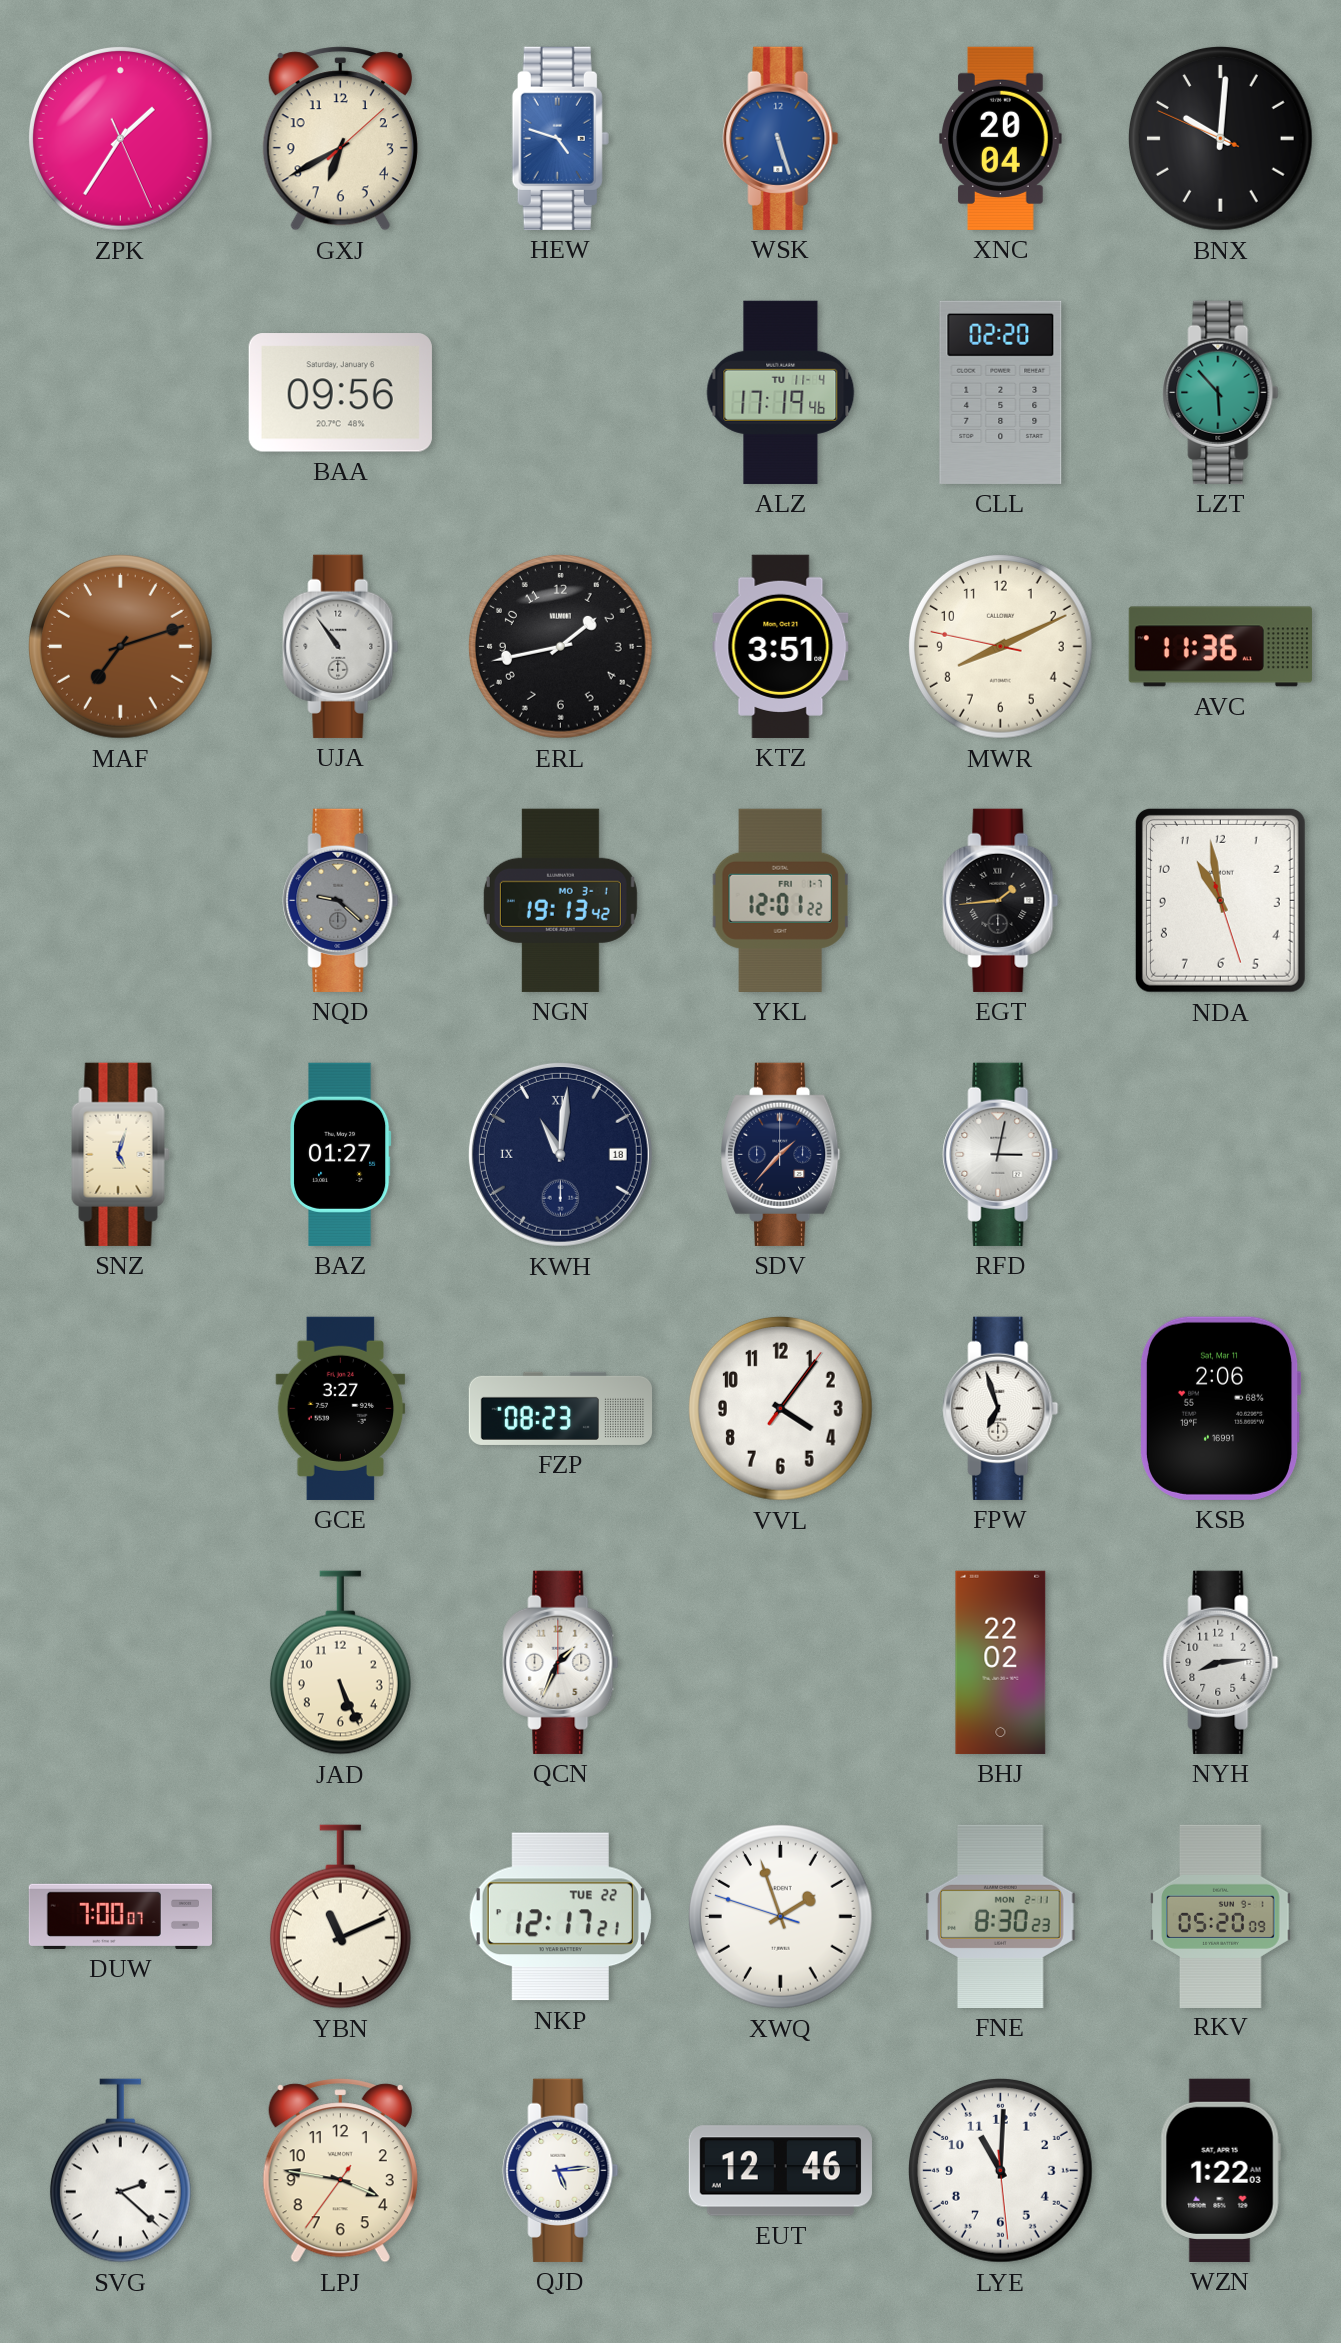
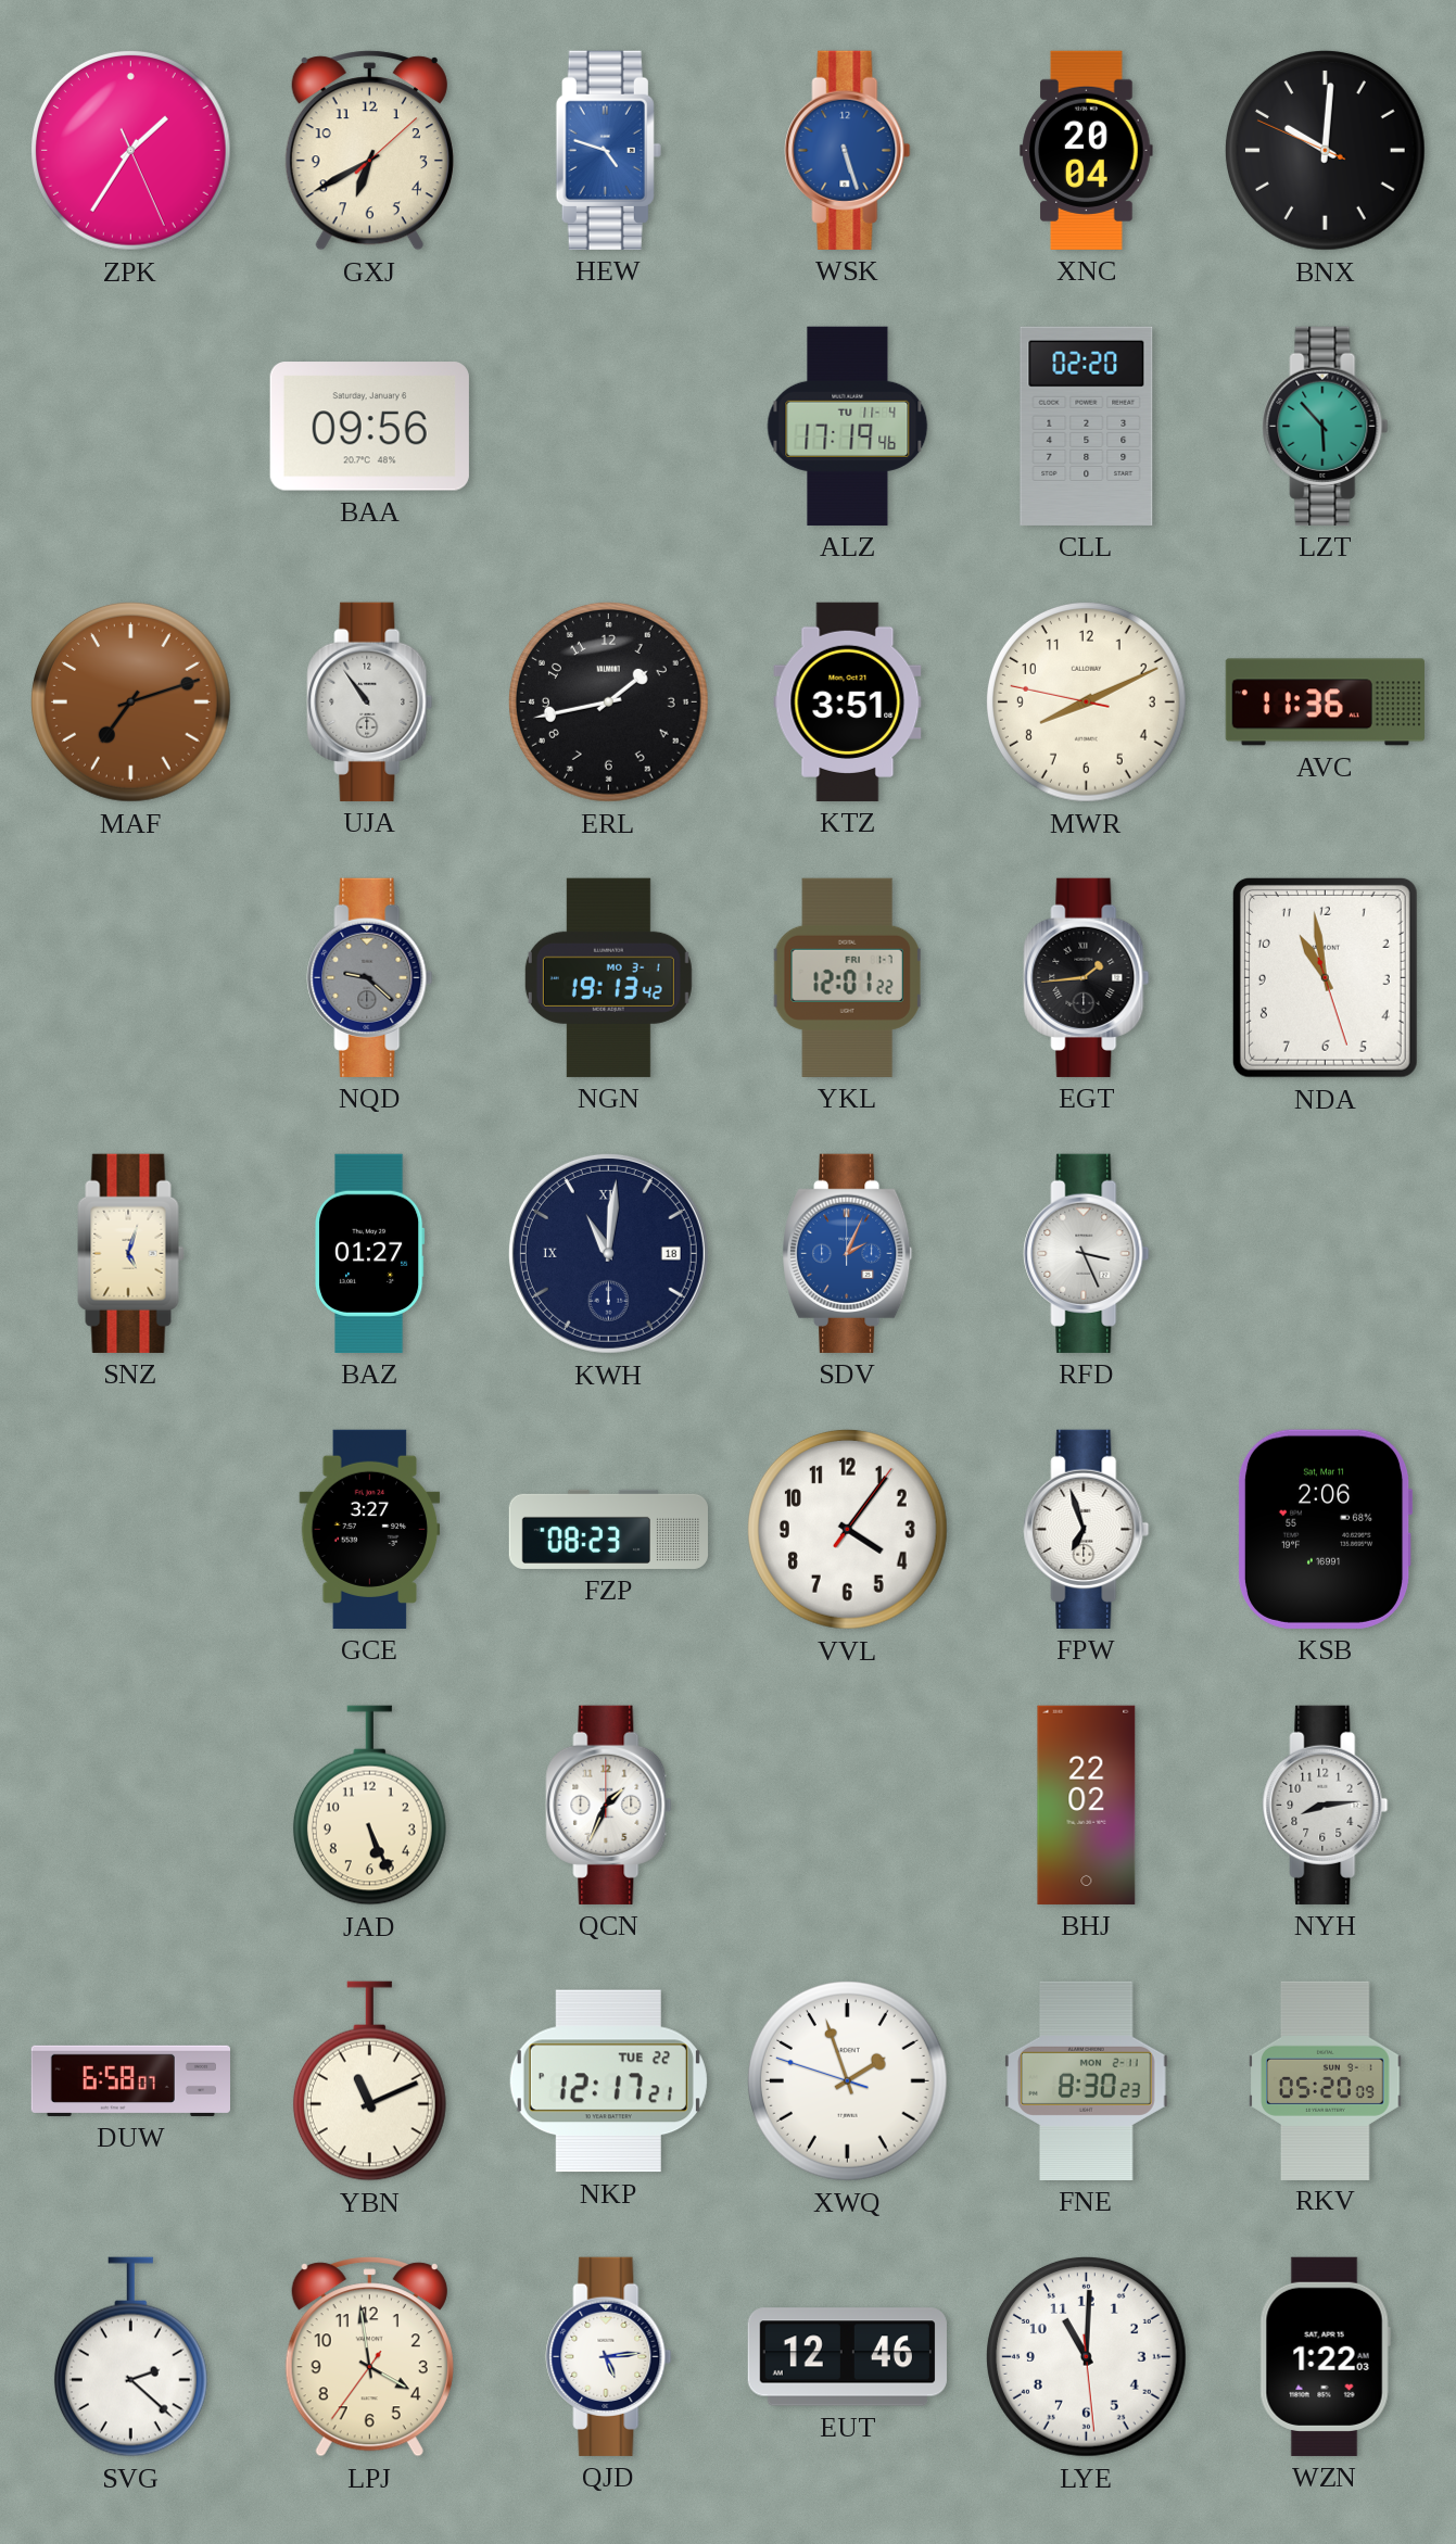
SDV: 1:37 -> 2:04
SDV dial: navy -> blue
RFD: 3:02 -> 3:26
DUW: 7:00 -> 6:58
LPJ: 3:46 -> 3:58
